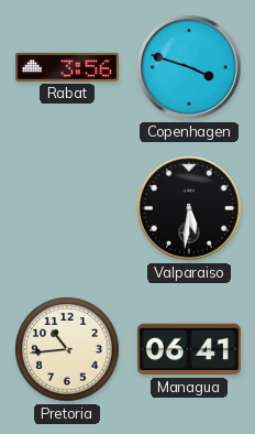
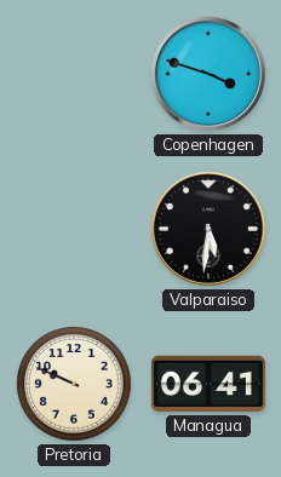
Rabat: 3:56 -> none
Pretoria: 10:44 -> 9:49
